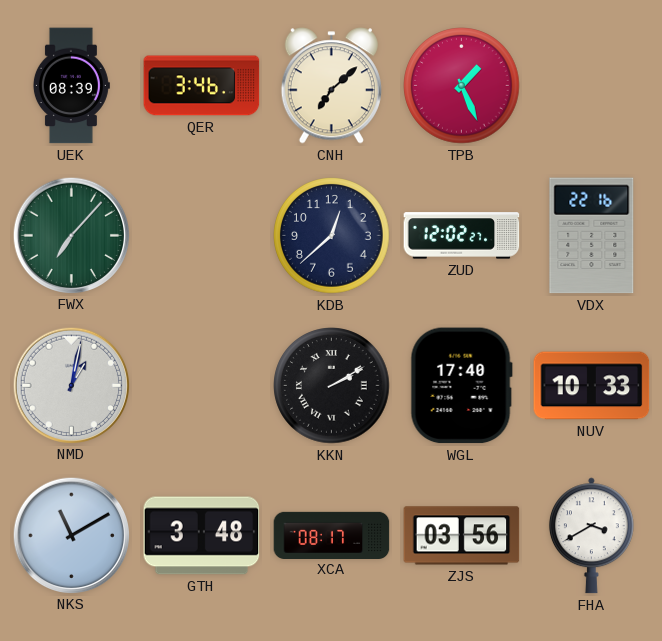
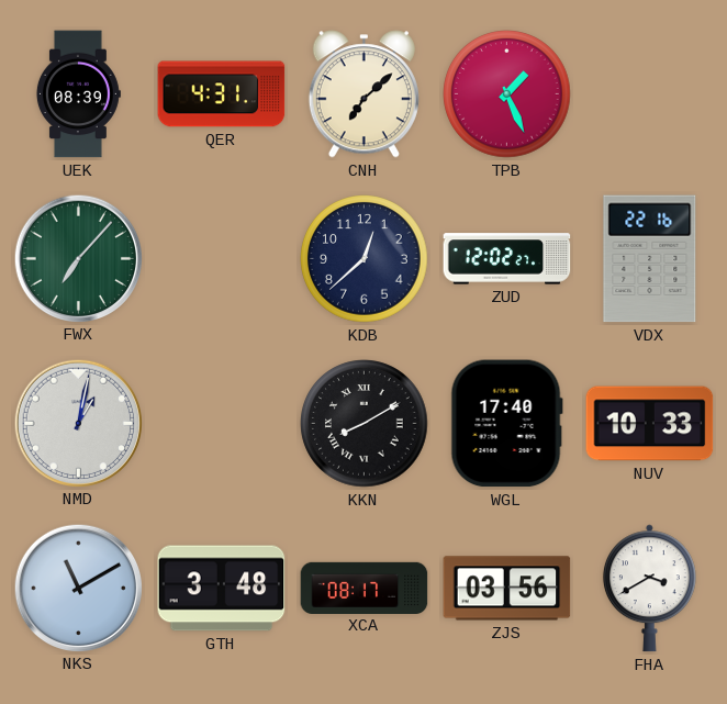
QER: 3:46 -> 4:31
KKN: 2:10 -> 8:10
